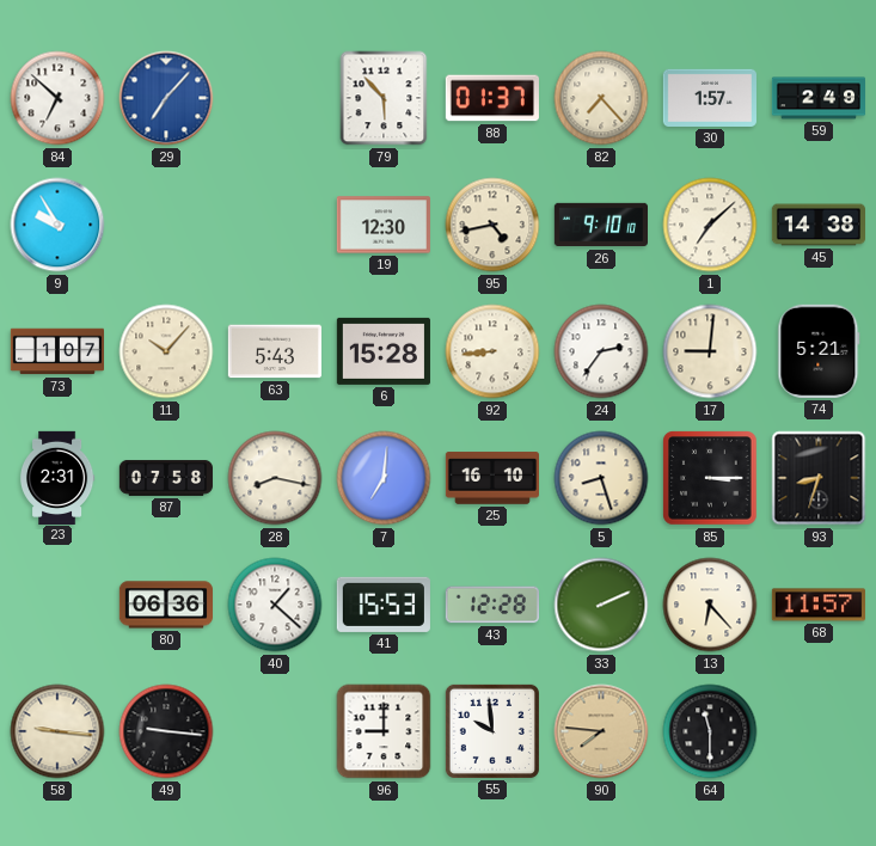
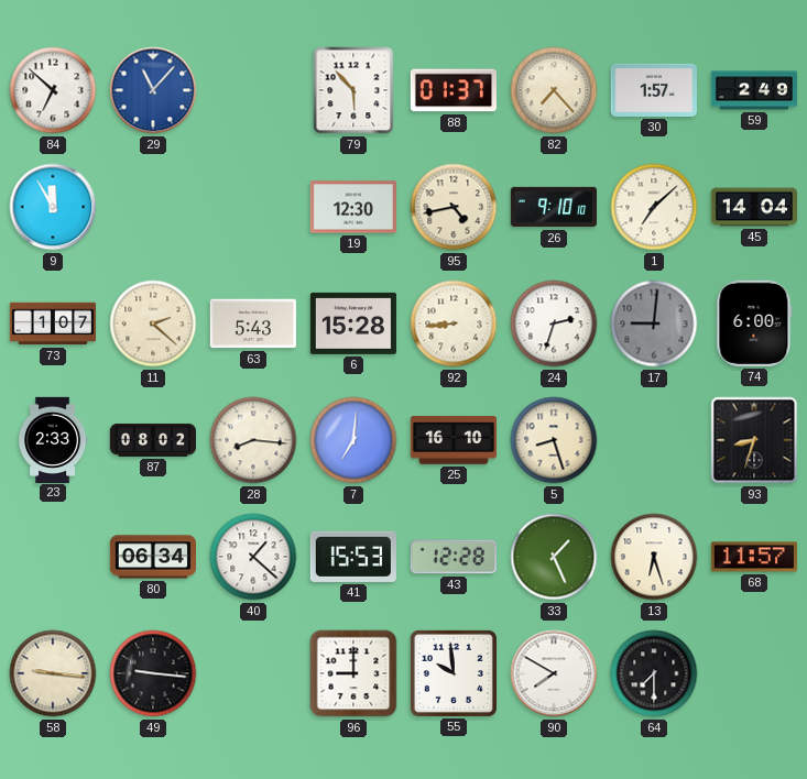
29: 7:07 -> 11:07
9: 9:55 -> 11:55
45: 14:38 -> 14:04
11: 10:07 -> 2:22
24: 2:36 -> 2:33
17 dial: cream -> grey
74: 5:21 -> 6:00
23: 2:31 -> 2:33
87: 07:58 -> 08:02
28: 8:17 -> 8:16
85: 3:15 -> none
80: 06:36 -> 06:34
33: 2:11 -> 1:26
13: 6:23 -> 6:27
90: 7:46 -> 7:50
90 dial: champagne -> white
64: 11:30 -> 7:30
